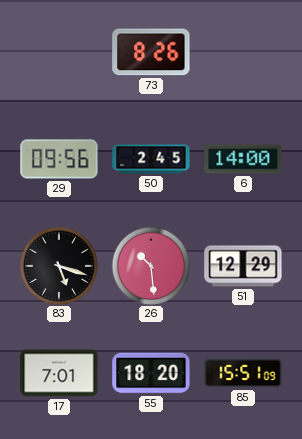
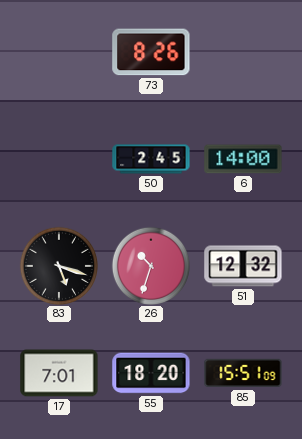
29: 09:56 -> none
26: 10:29 -> 10:33
51: 12:29 -> 12:32
